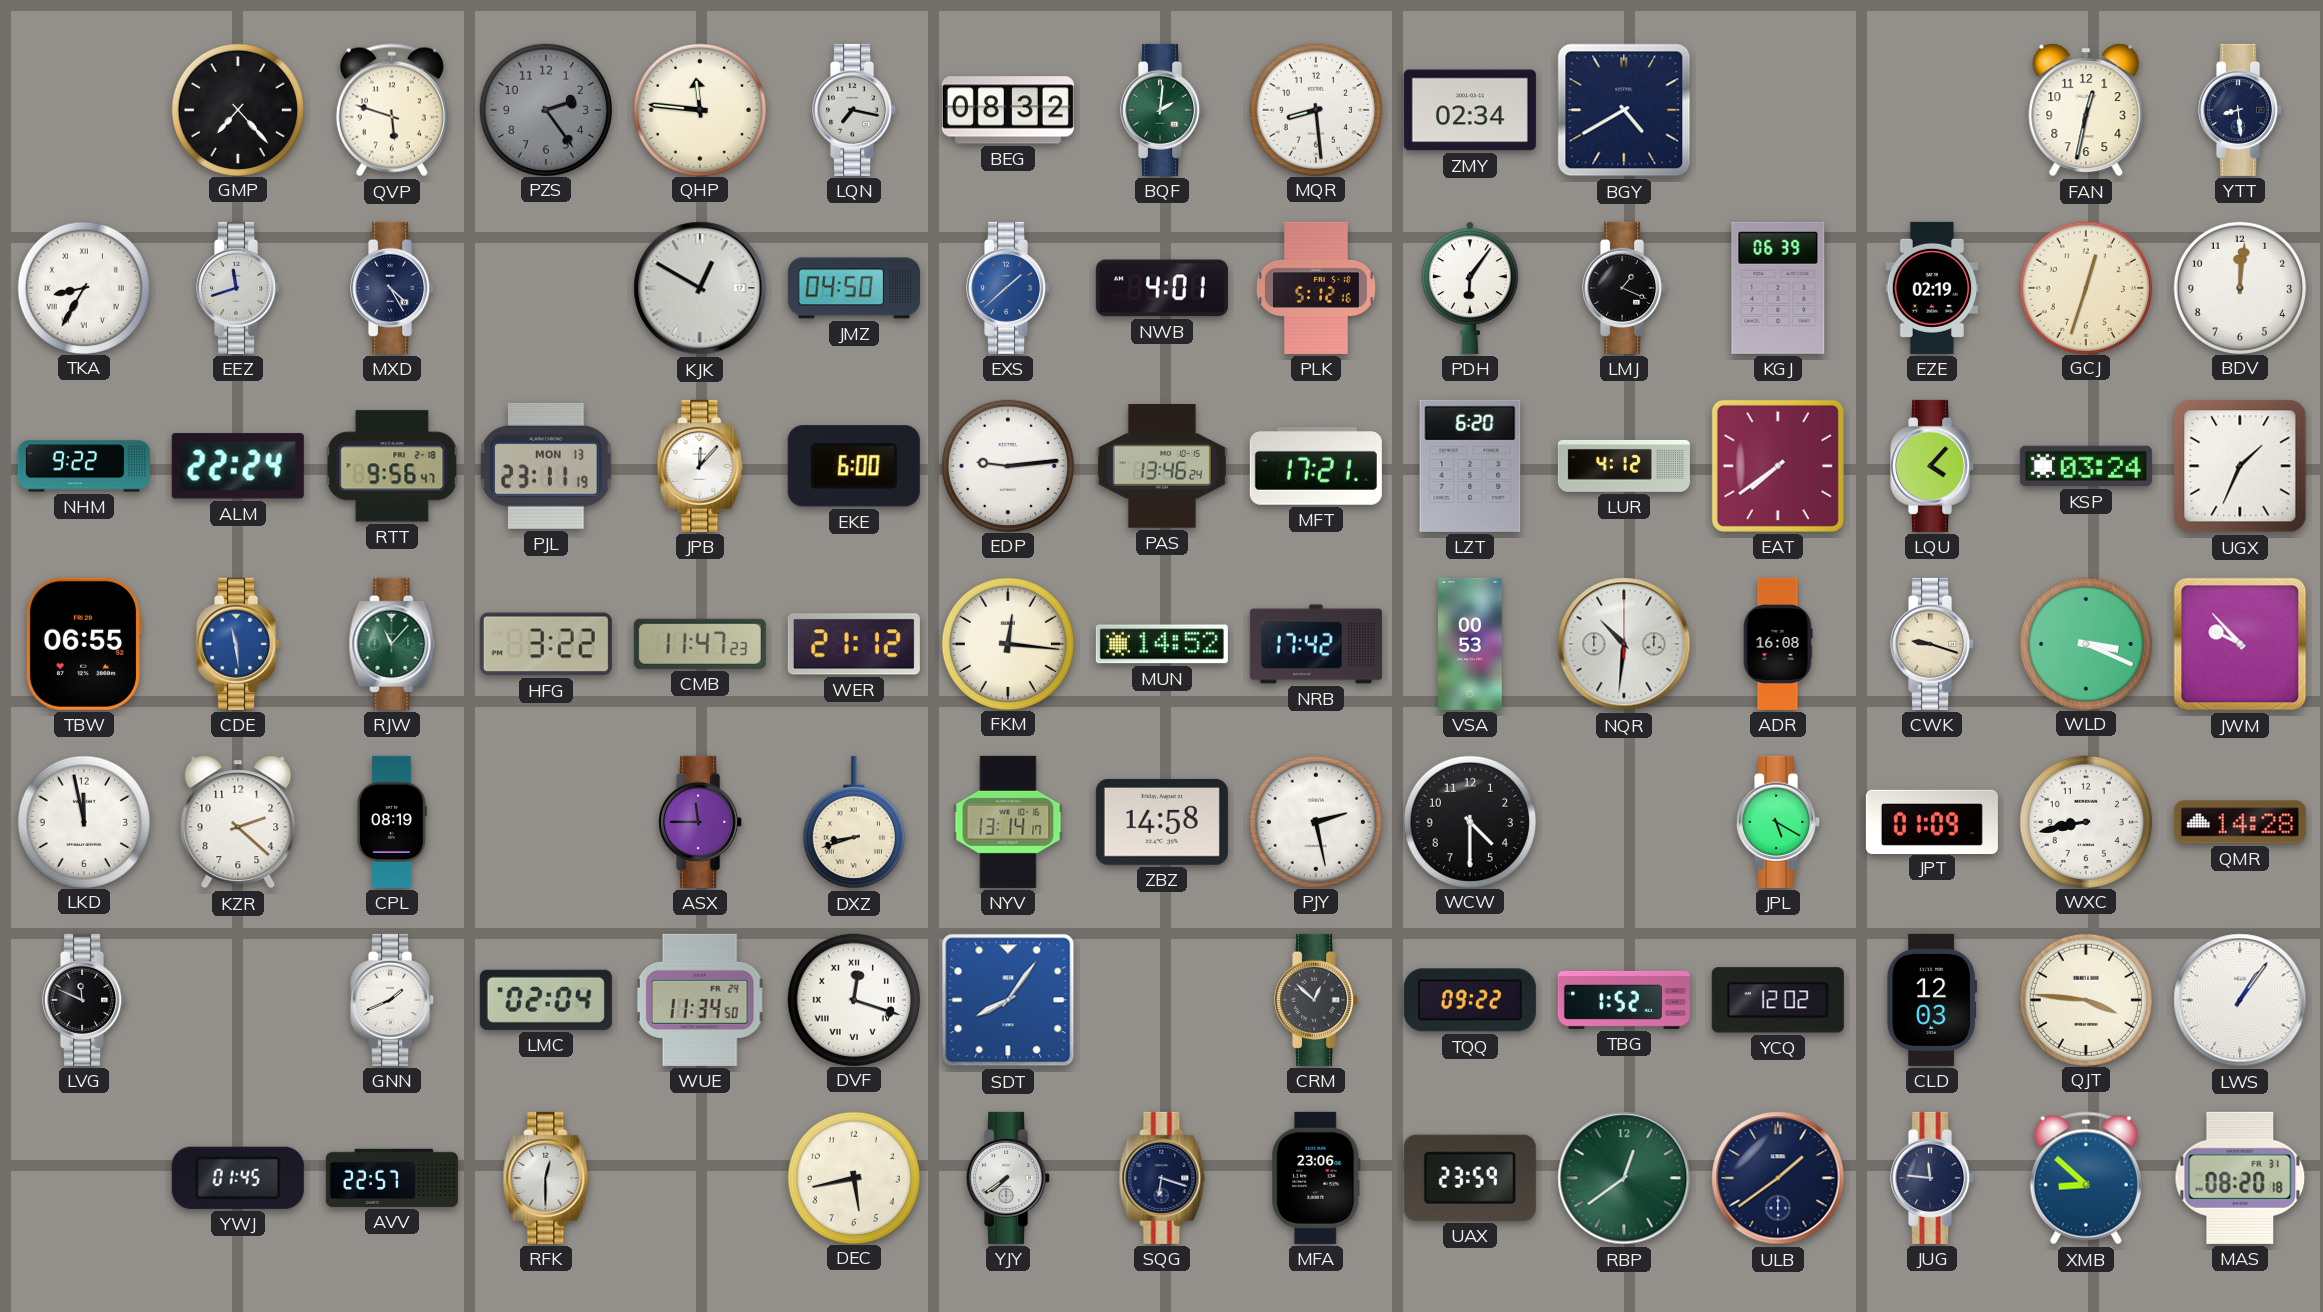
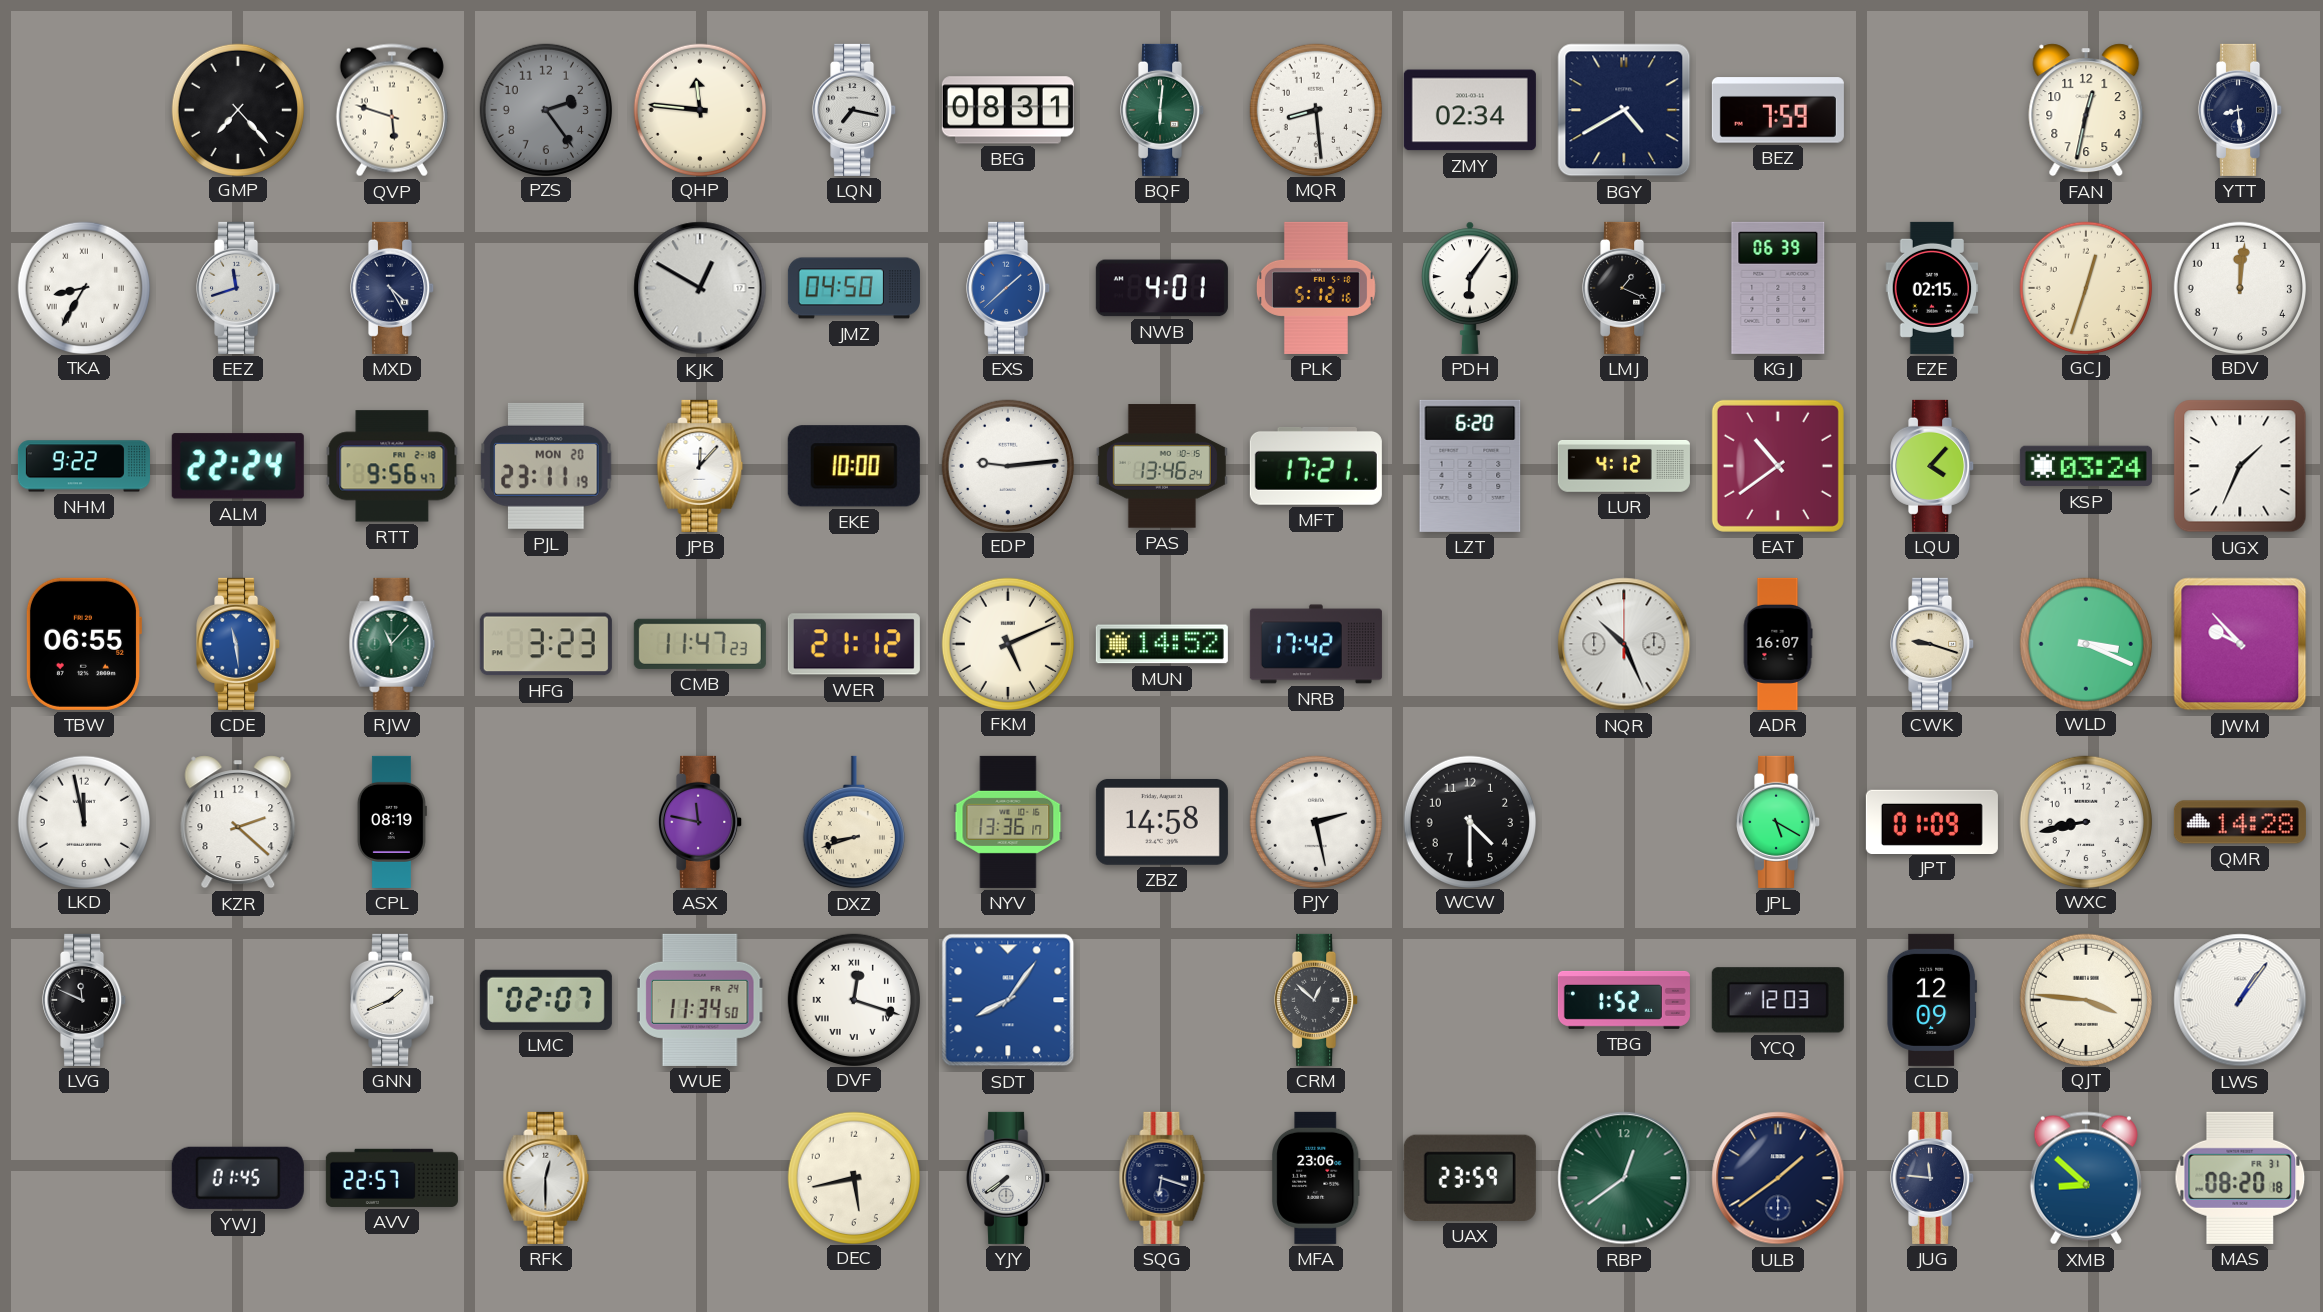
BEG: 08:32 -> 08:31
BQF: 2:01 -> 6:01
BEZ: none -> 7:59
EZE: 02:19 -> 02:15
PJL date: MON 13 -> MON 20
EKE: 6:00 -> 10:00
EAT: 7:39 -> 10:39
HFG: 3:22 -> 3:23
FKM: 12:16 -> 5:11
VSA: 00:53 -> none
NQR: 10:31 -> 10:26
ADR: 16:08 -> 16:07
ASX: 11:45 -> 11:47
NYV: 13:14 -> 13:36
LMC: 02:04 -> 02:07
TQQ: 09:22 -> none
YCQ: 12:02 -> 12:03
CLD: 12:03 -> 12:09
